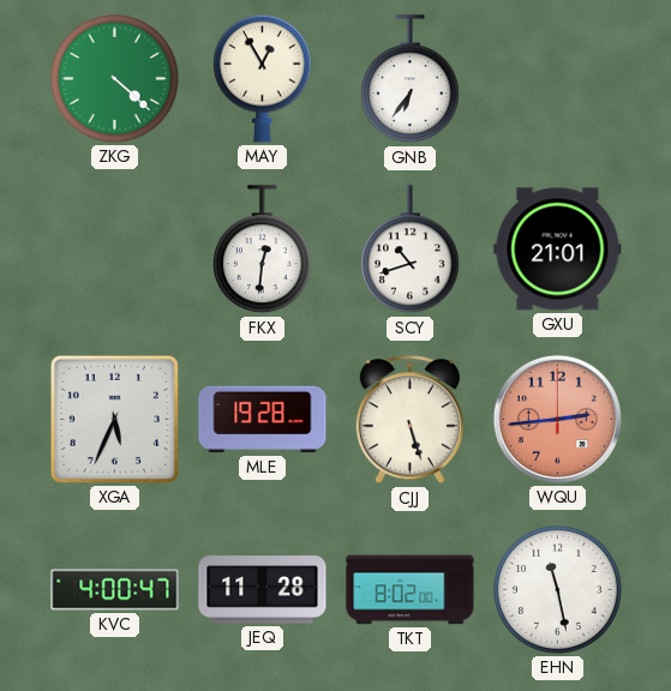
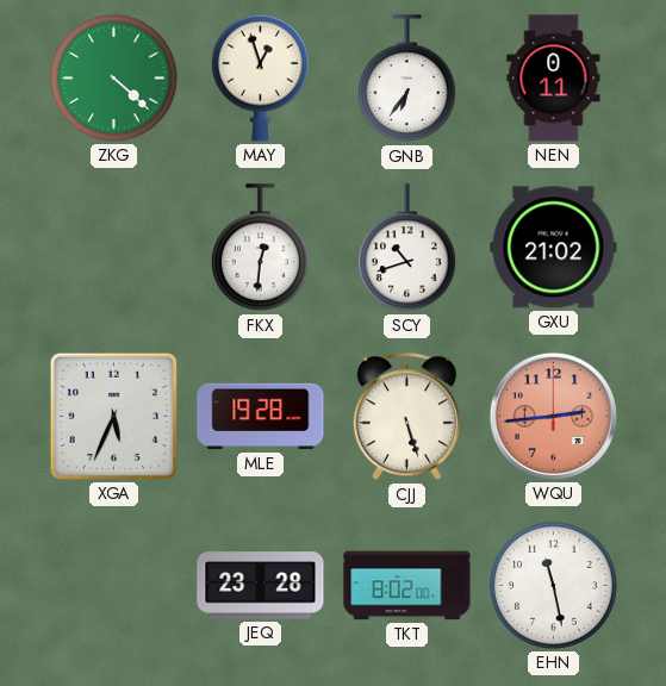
MAY: 12:55 -> 12:57
NEN: none -> 0:11
GXU: 21:01 -> 21:02
KVC: 4:00 -> none
JEQ: 11:28 -> 23:28
